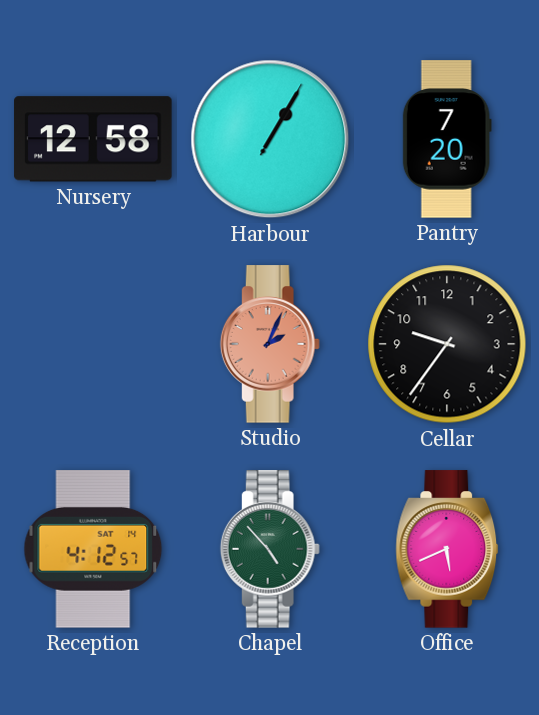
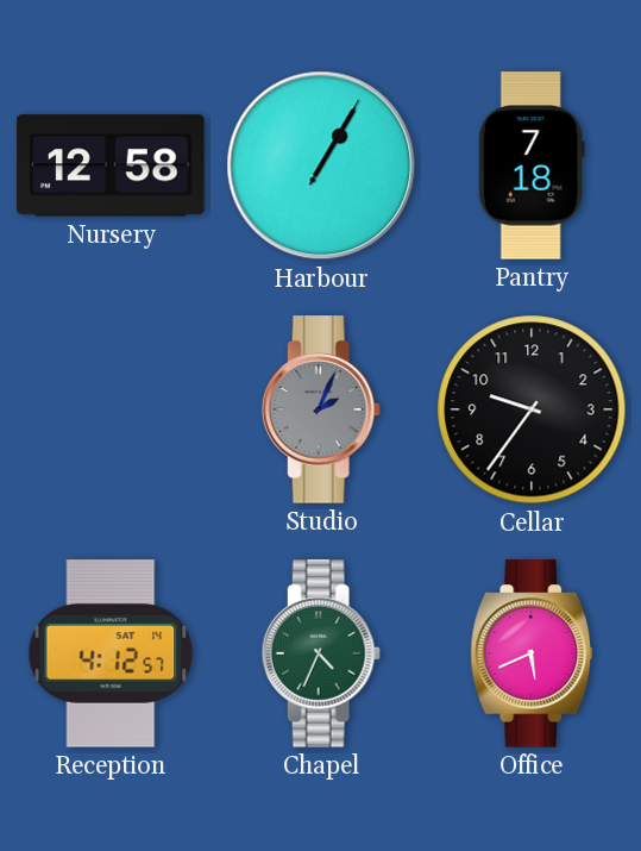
Pantry: 7:20 -> 7:18
Studio dial: salmon -> grey
Chapel: 4:53 -> 4:34
